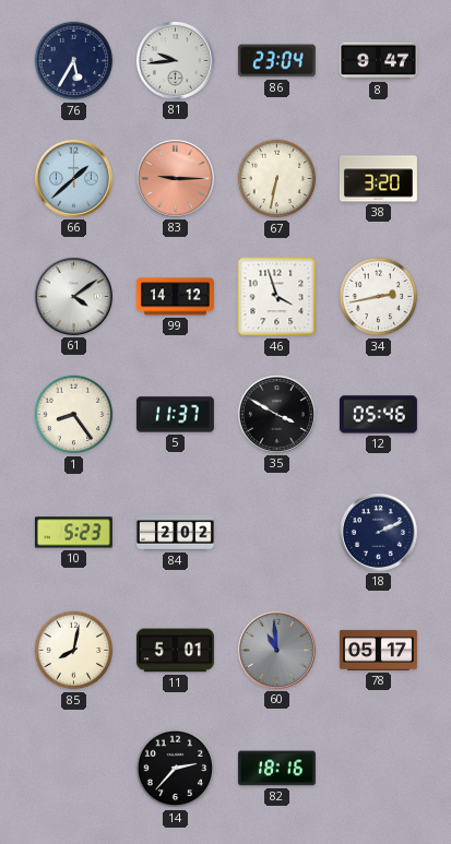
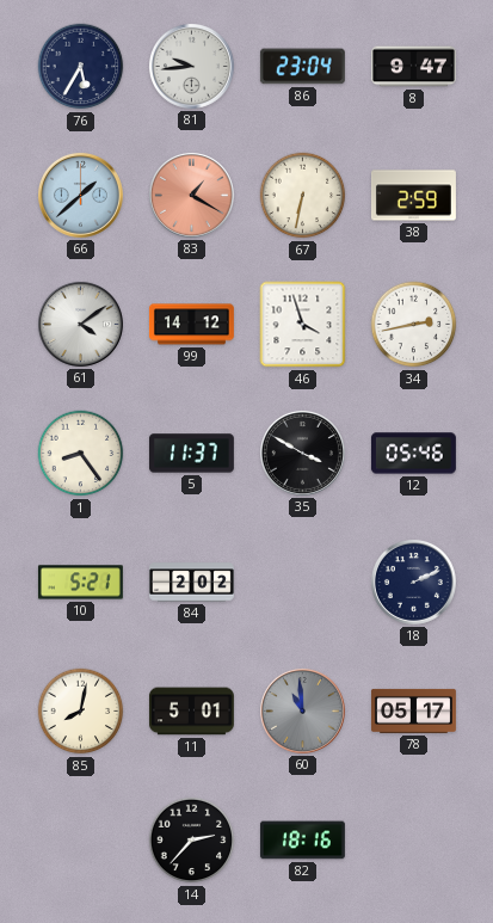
83: 9:15 -> 1:20
38: 3:20 -> 2:59
10: 5:23 -> 5:21
